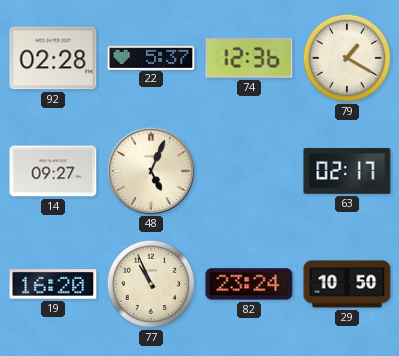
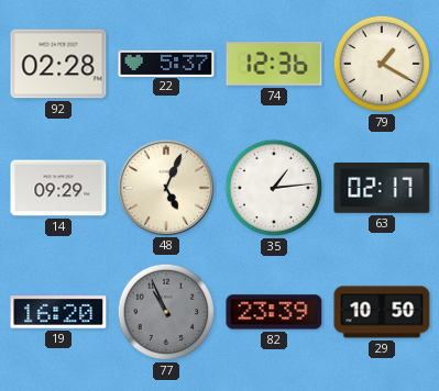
14: 09:27 -> 09:29
35: none -> 1:14
77 dial: cream -> grey
82: 23:24 -> 23:39
